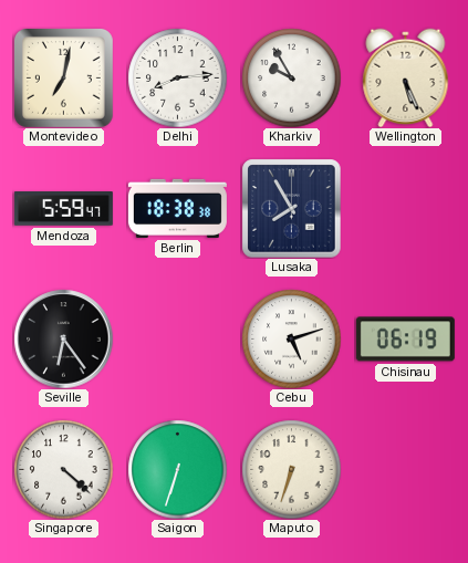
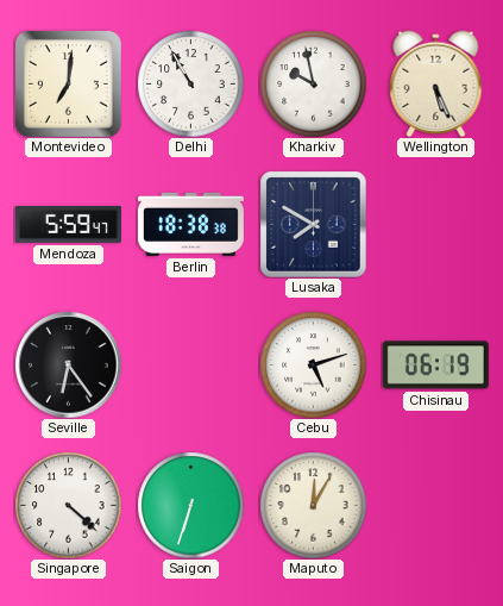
Montevideo: 7:02 -> 7:01
Delhi: 8:14 -> 10:55
Kharkiv: 9:55 -> 9:58
Lusaka: 7:55 -> 7:50
Maputo: 6:33 -> 12:05
